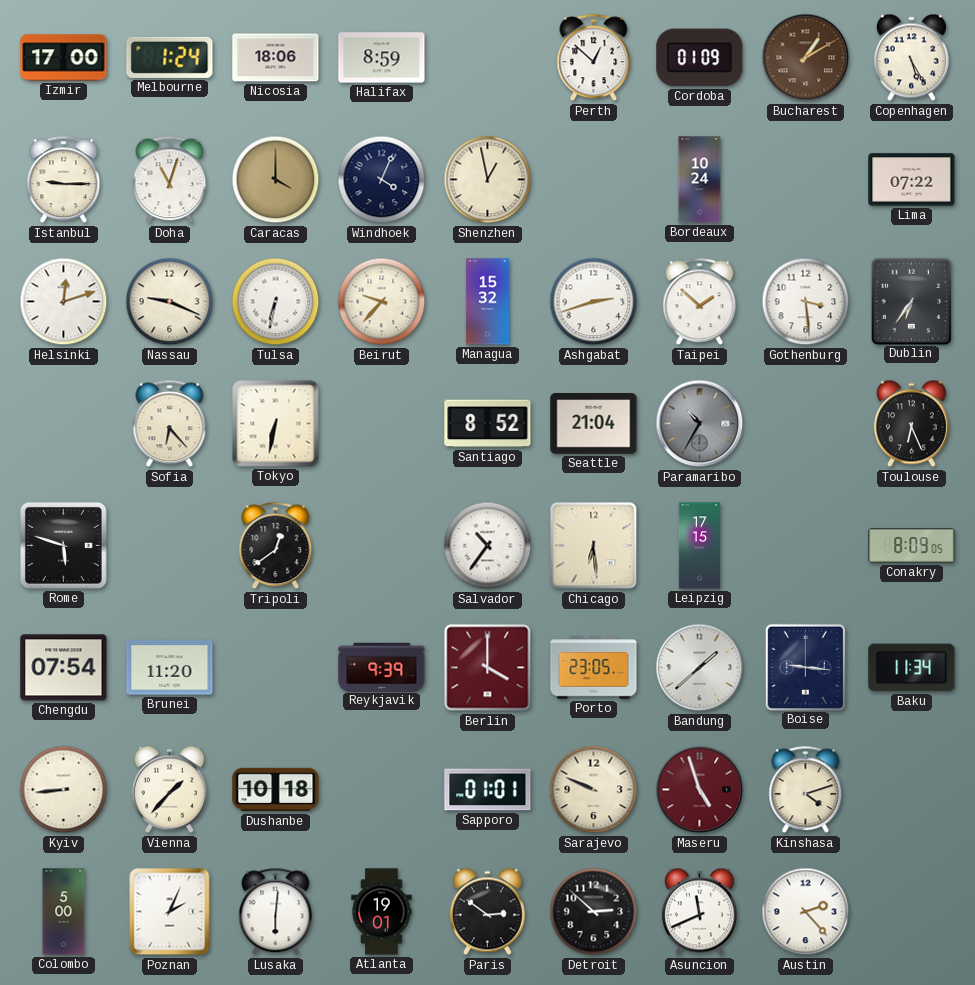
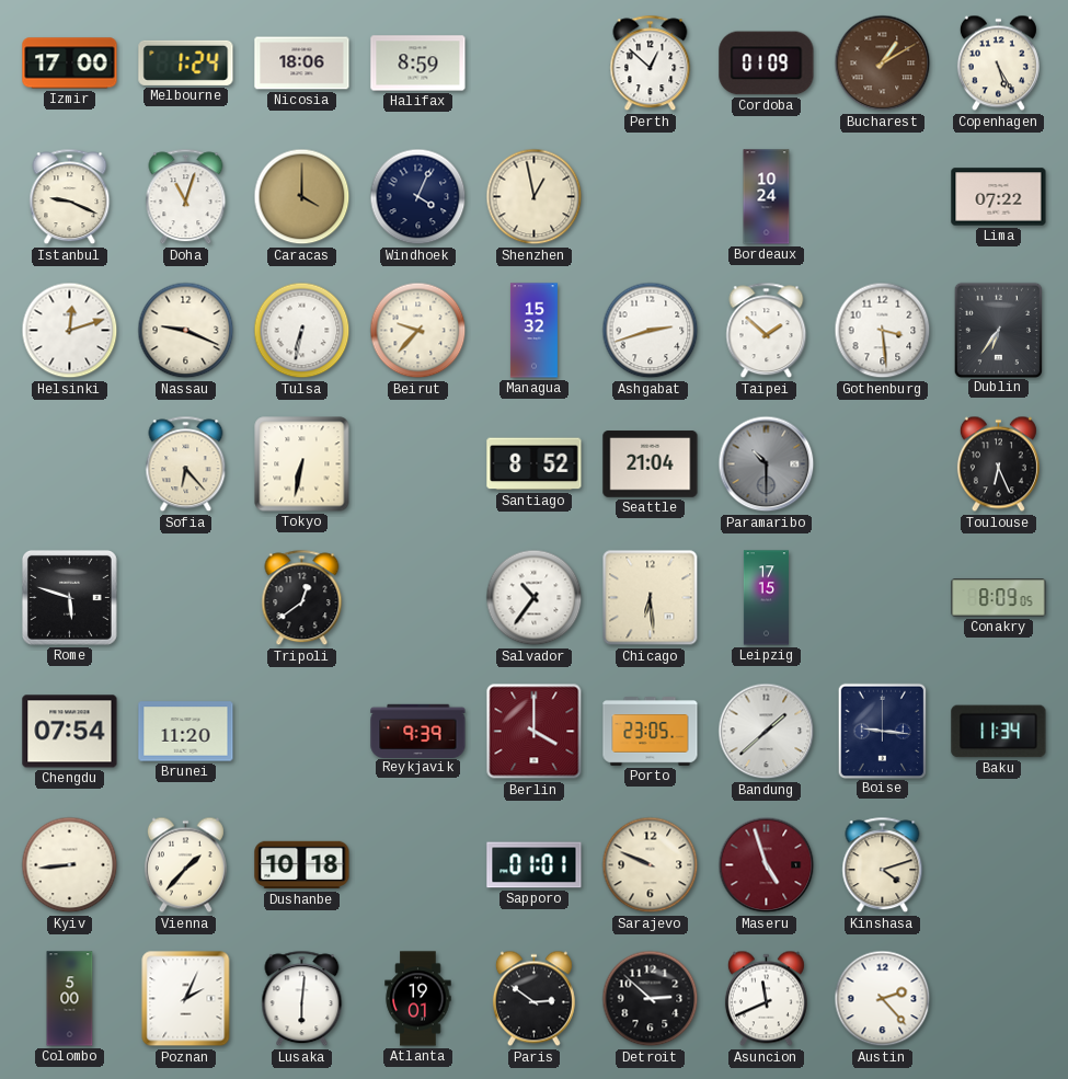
Istanbul: 9:15 -> 9:19
Paramaribo: 10:35 -> 10:30
